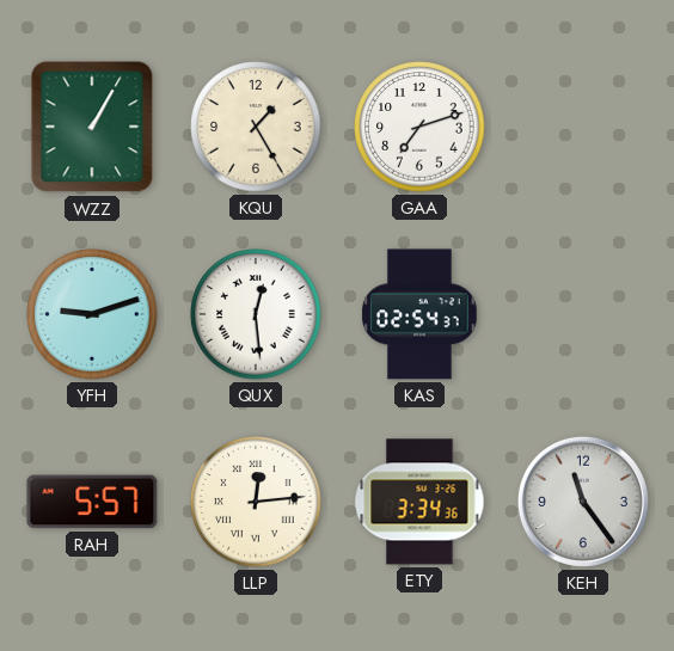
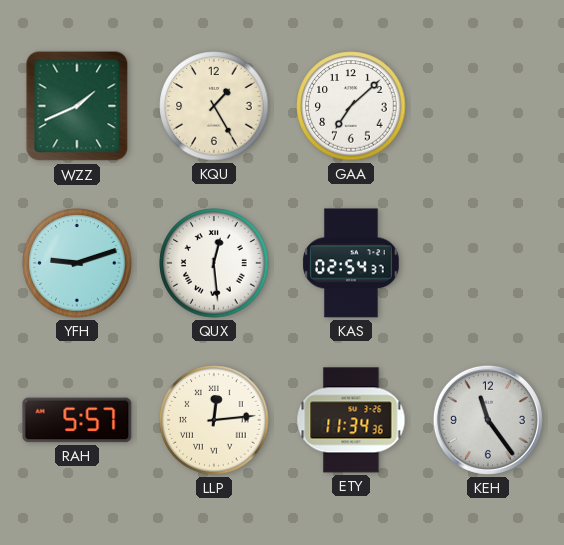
WZZ: 1:05 -> 1:41
GAA: 7:12 -> 7:08
ETY: 3:34 -> 11:34
